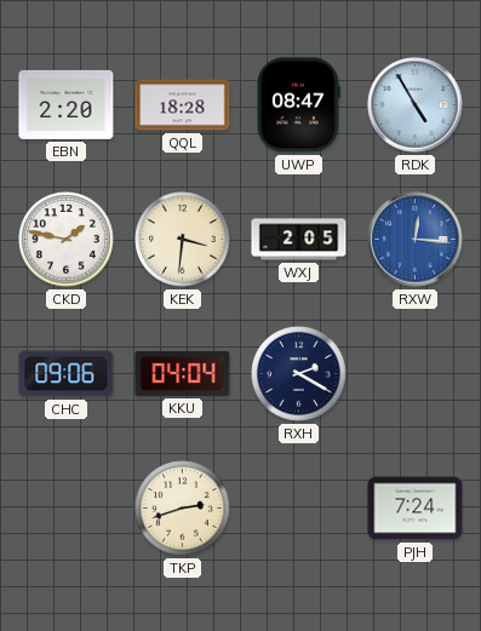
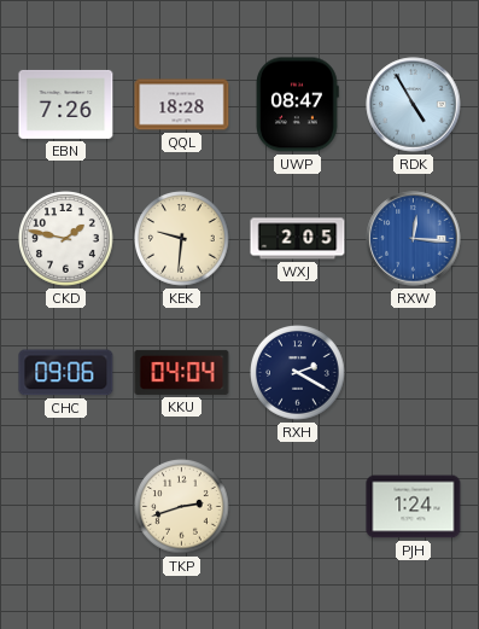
EBN: 2:20 -> 7:26
KEK: 3:31 -> 9:31
PJH: 7:24 -> 1:24
